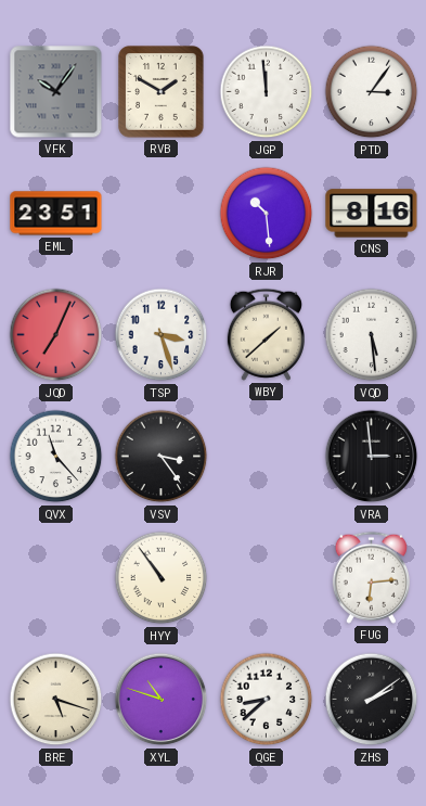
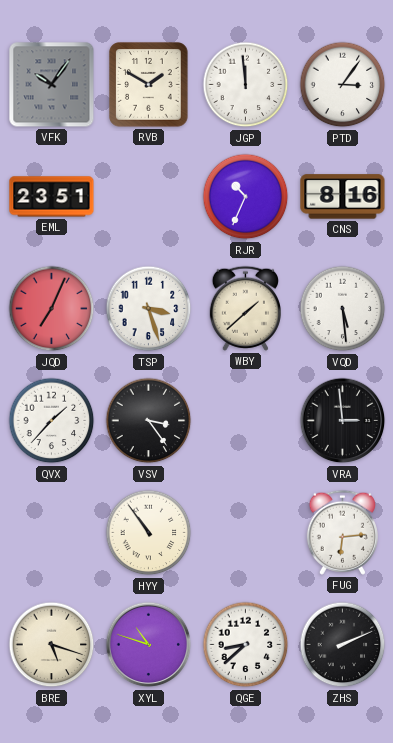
RJR: 10:29 -> 10:34
QVX: 11:23 -> 1:37
ZHS: 2:09 -> 2:11
